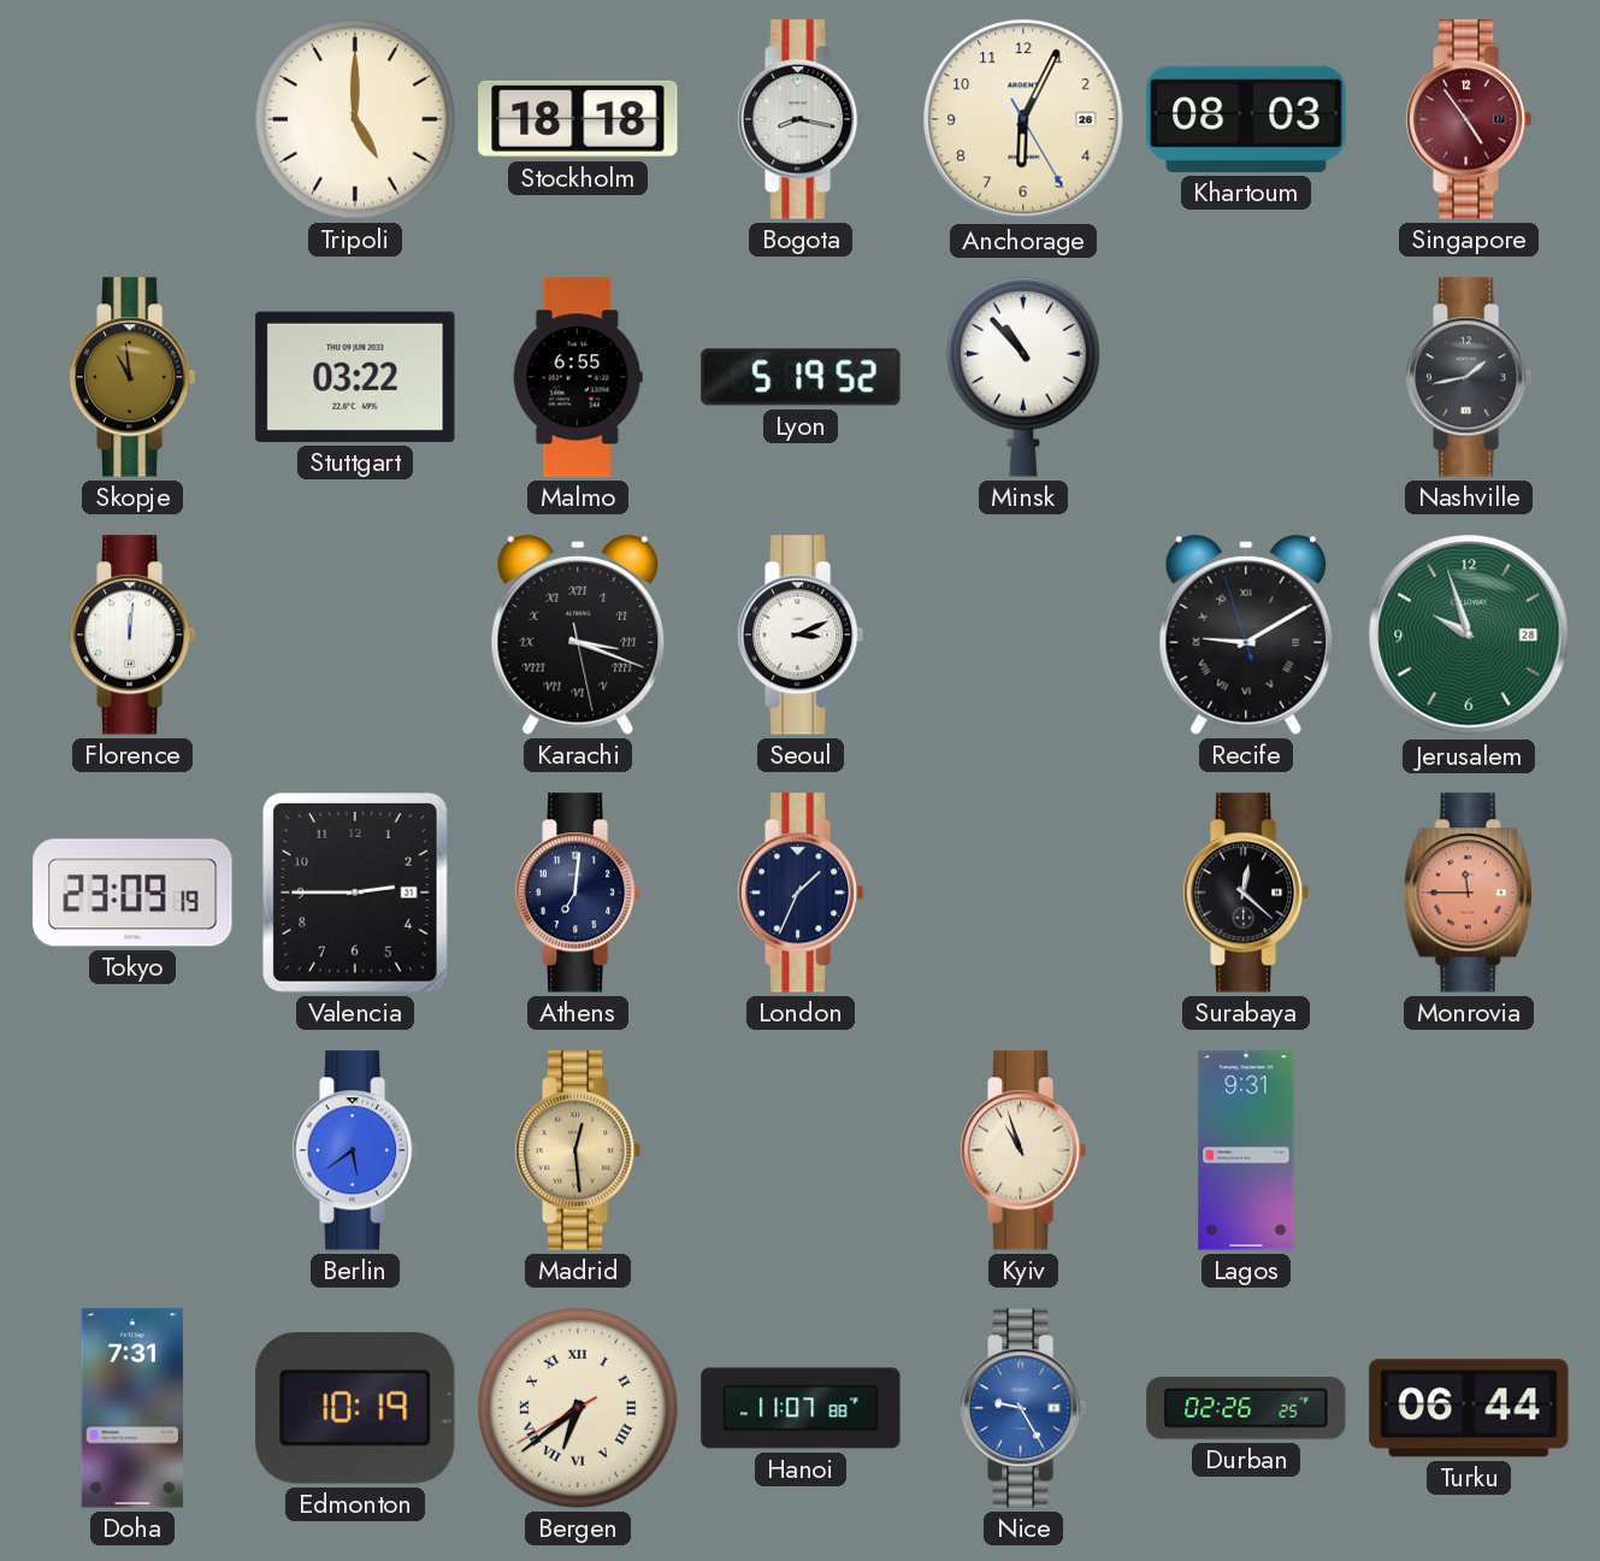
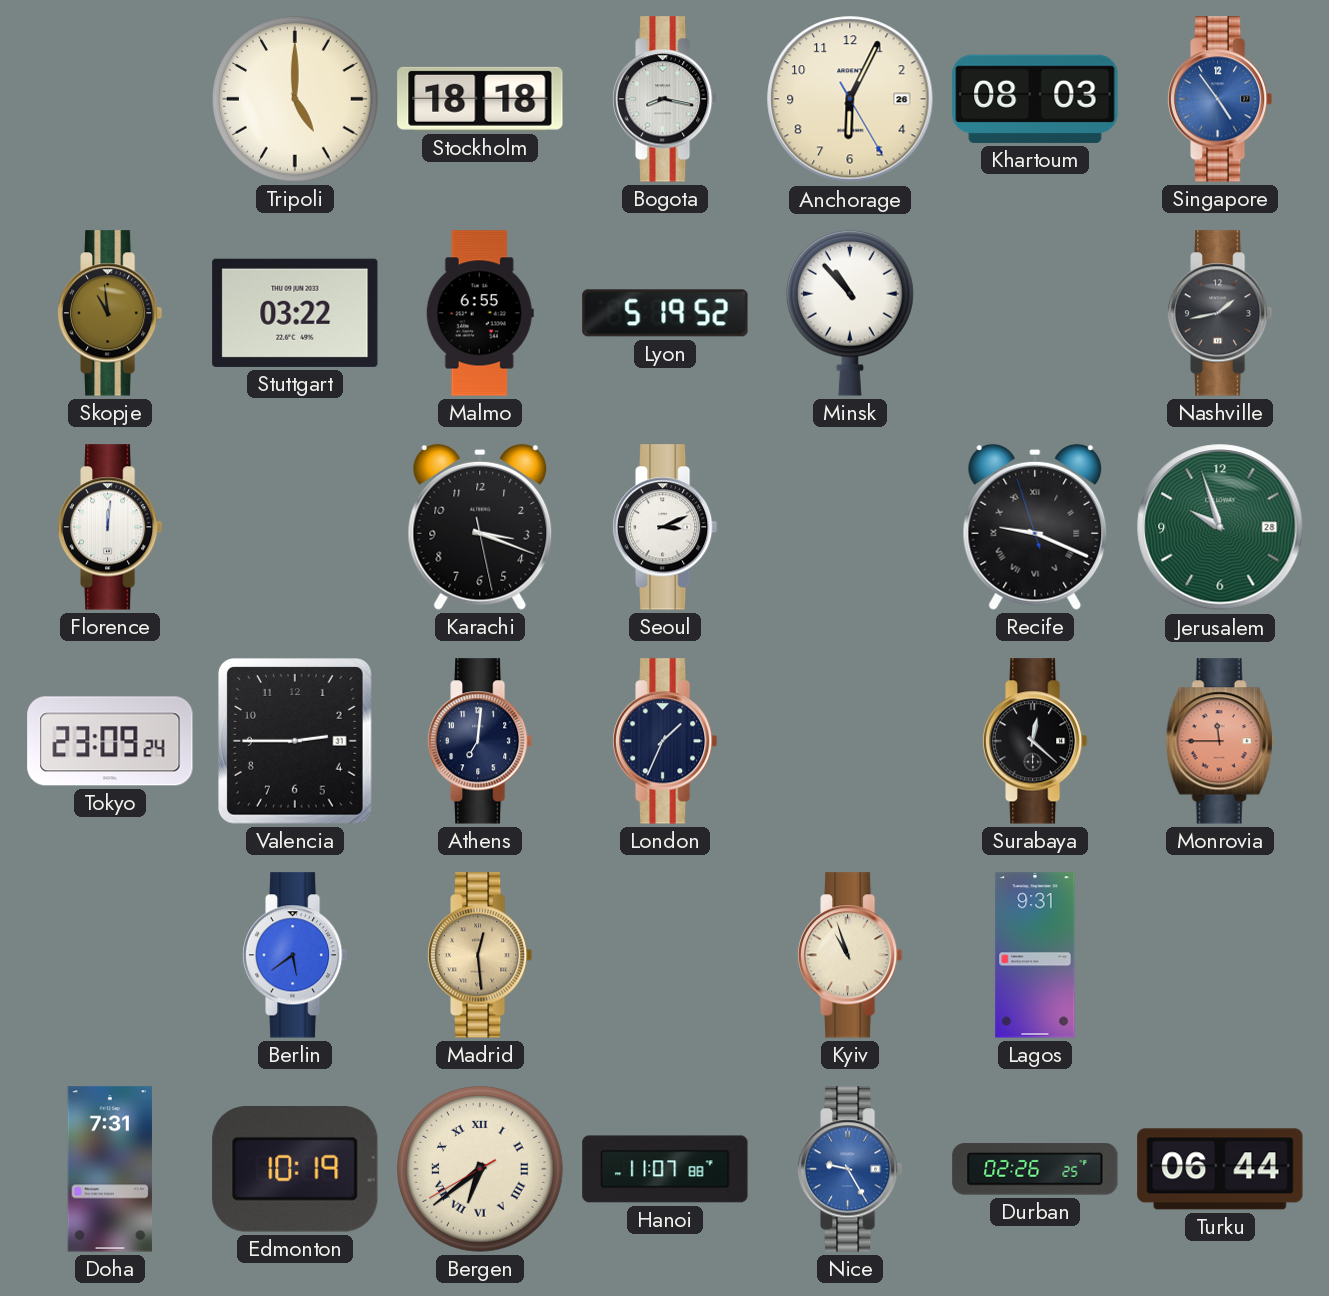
Singapore dial: burgundy -> blue
Karachi numerals: Roman -> Arabic
Recife: 9:09 -> 9:18
Tokyo: 23:09:19 -> 23:09:24
